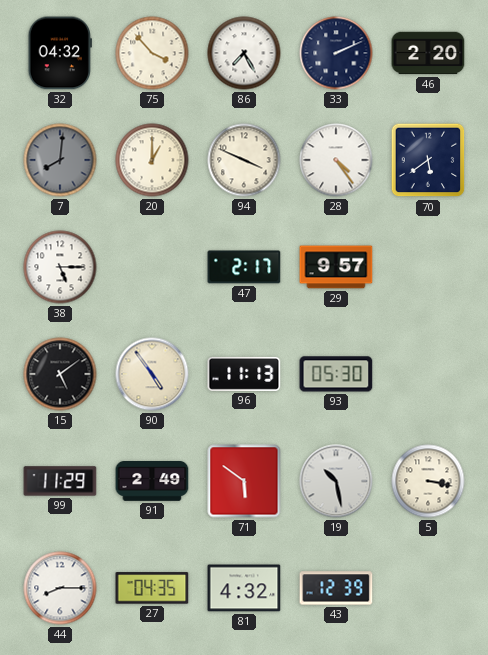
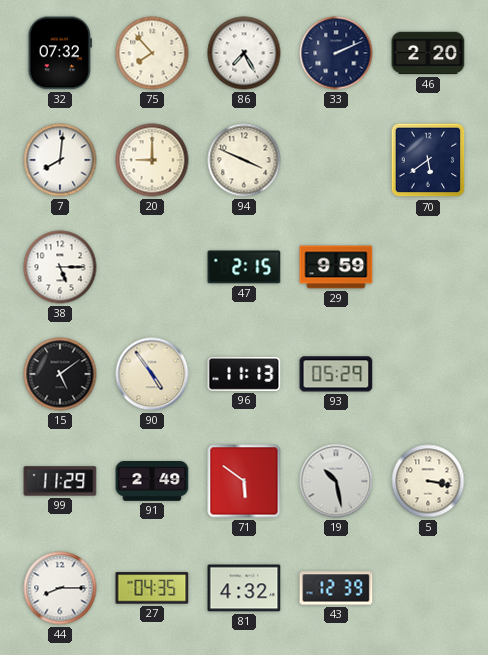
32: 04:32 -> 07:32
75: 3:53 -> 7:53
7 dial: grey -> white
20: 1:00 -> 9:00
28: 4:24 -> none
47: 2:17 -> 2:15
29: 9:57 -> 9:59
93: 05:30 -> 05:29
